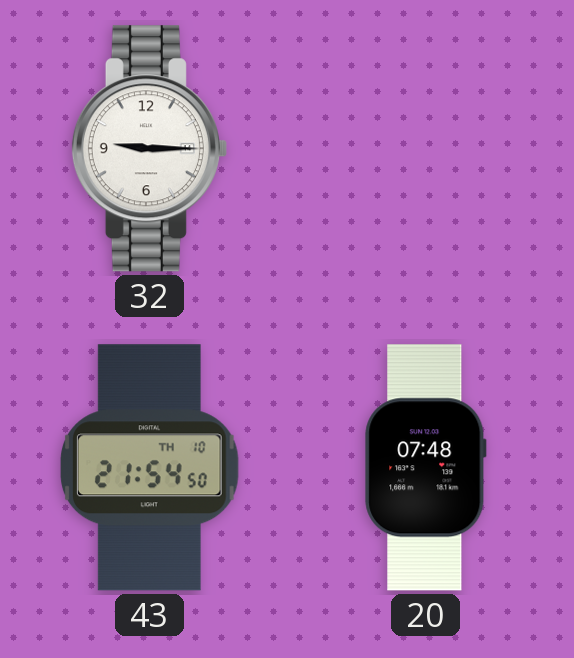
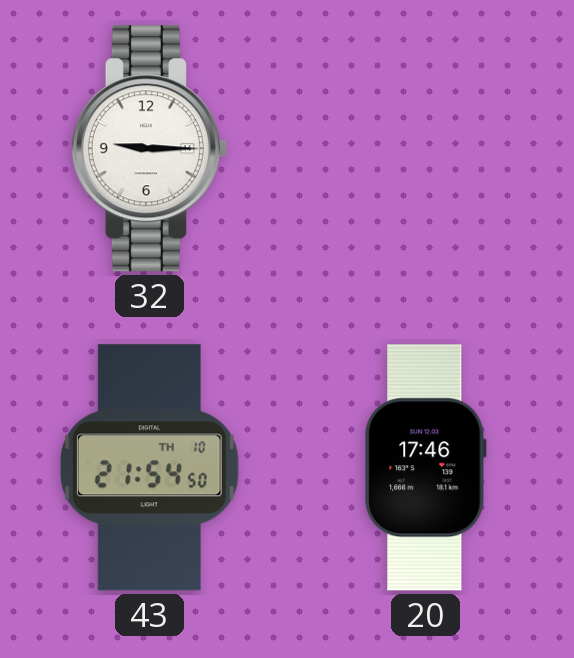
20: 07:48 -> 17:46
